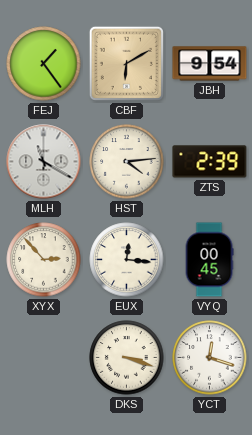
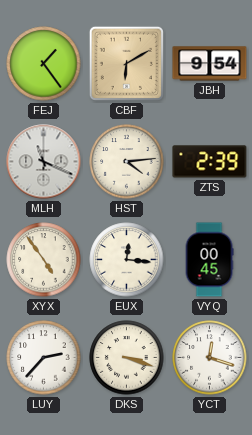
MLH: 11:20 -> 11:19
XYX: 2:53 -> 4:54
LUY: none -> 2:37
